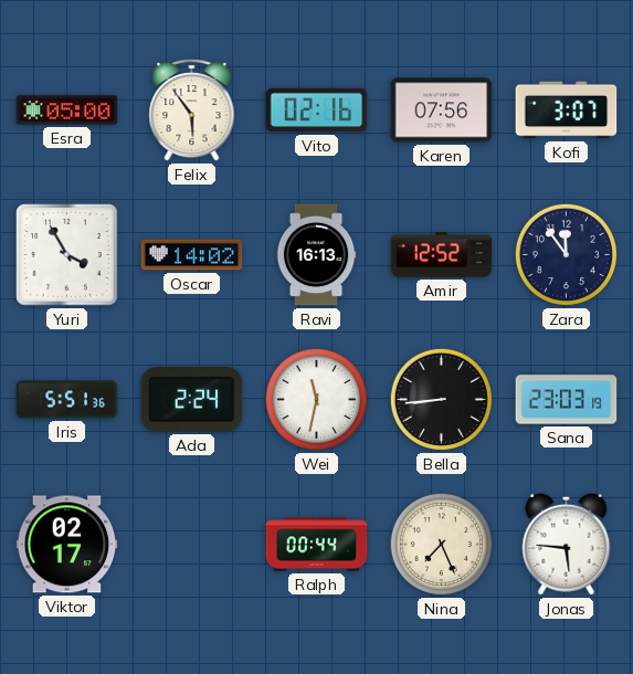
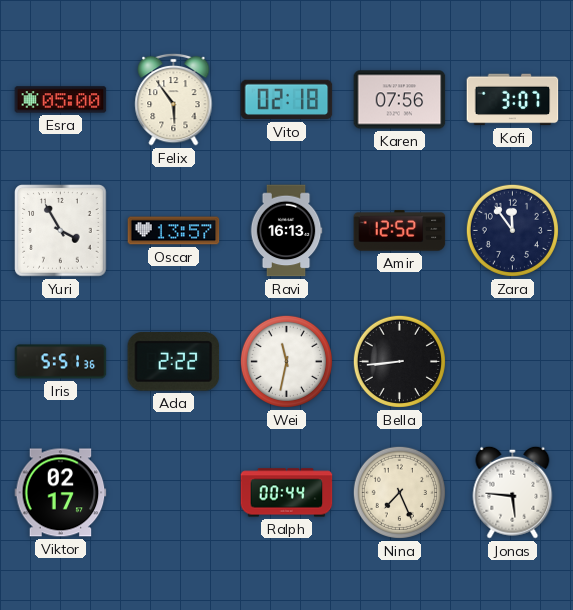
Vito: 02:16 -> 02:18
Oscar: 14:02 -> 13:57
Ada: 2:24 -> 2:22
Sana: 23:03 -> none
